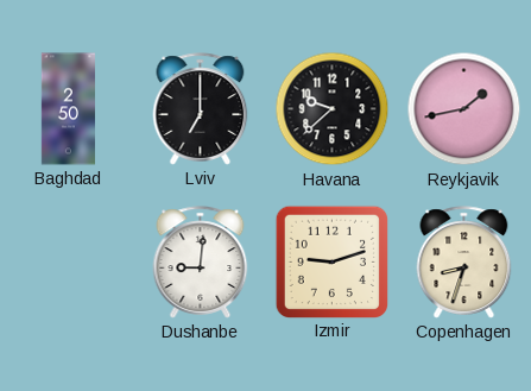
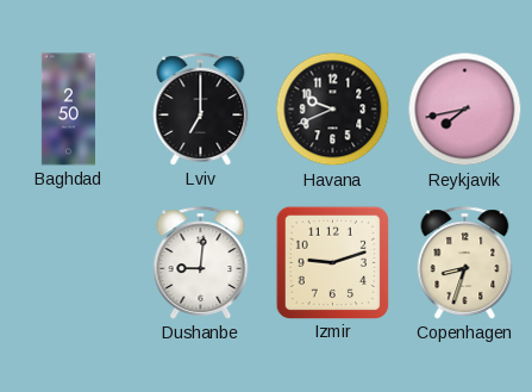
Havana: 9:38 -> 9:41
Reykjavik: 1:43 -> 7:43
